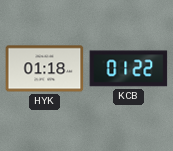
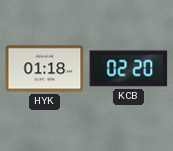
KCB: 01:22 -> 02:20
